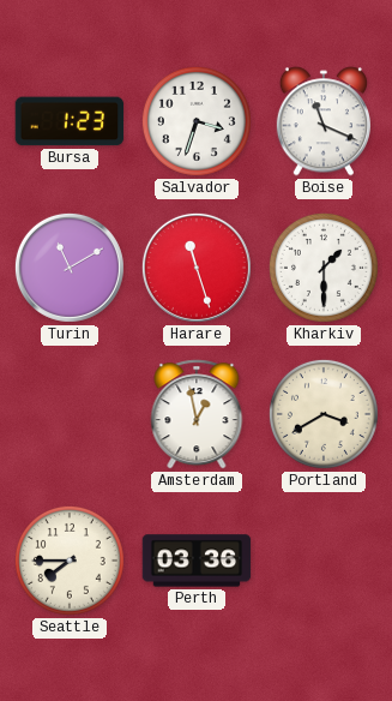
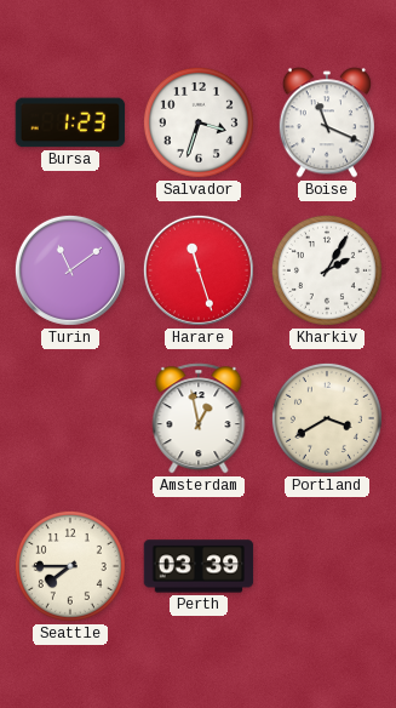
Turin: 11:10 -> 11:09
Kharkiv: 1:30 -> 2:05
Perth: 03:36 -> 03:39
